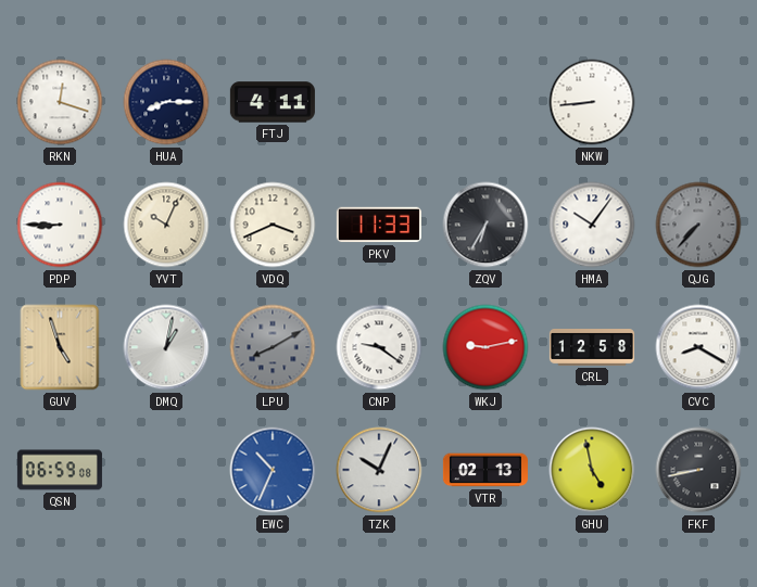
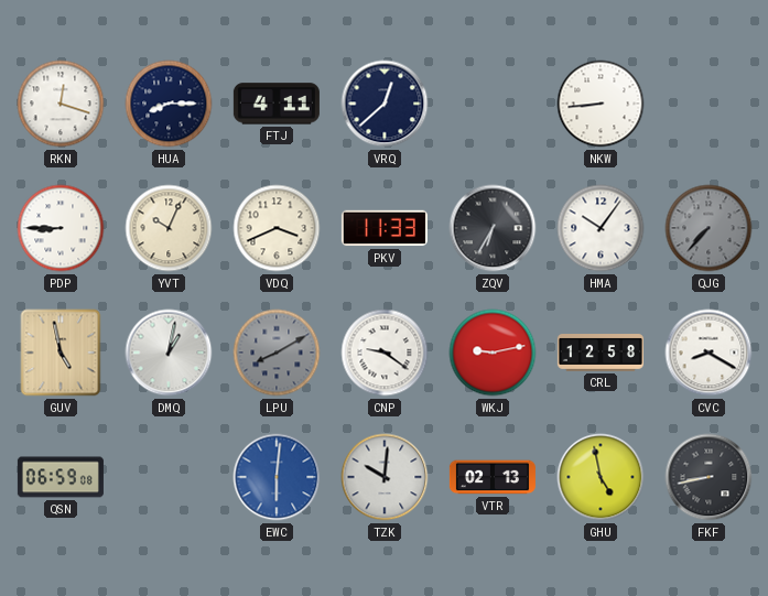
VRQ: none -> 12:38
GUV: 4:57 -> 4:58
EWC: 10:34 -> 6:01
TZK: 10:04 -> 10:01
